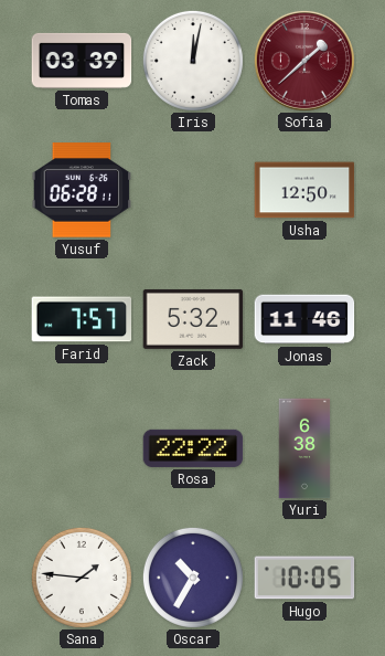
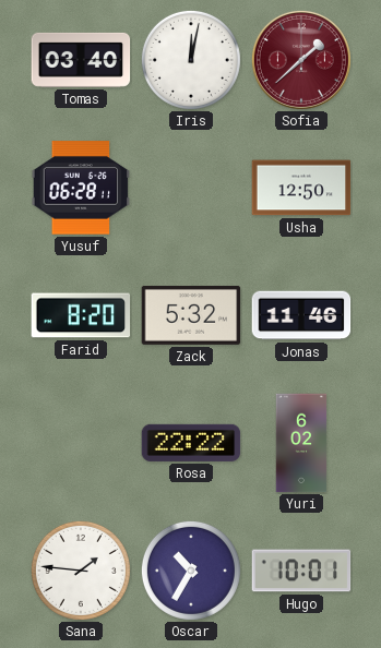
Tomas: 03:39 -> 03:40
Farid: 7:57 -> 8:20
Yuri: 6:38 -> 6:02
Hugo: 10:05 -> 10:01
